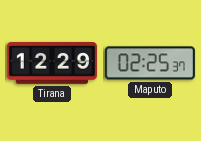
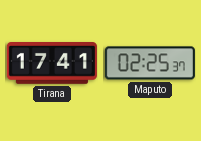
Tirana: 12:29 -> 17:41
